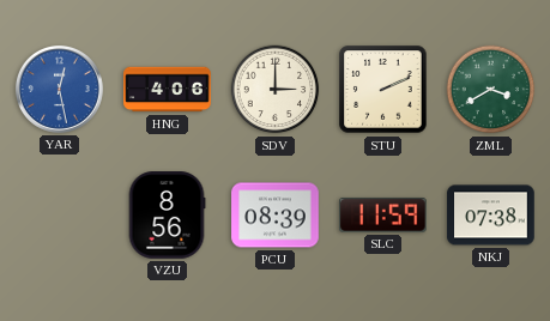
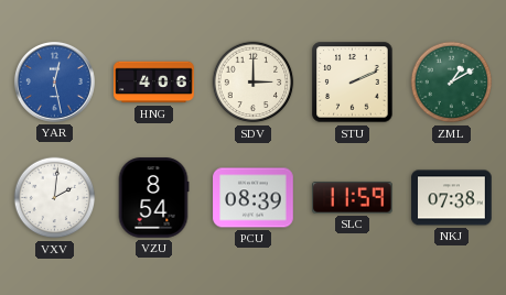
ZML: 3:40 -> 1:10
VXV: none -> 2:01
VZU: 8:56 -> 8:54
